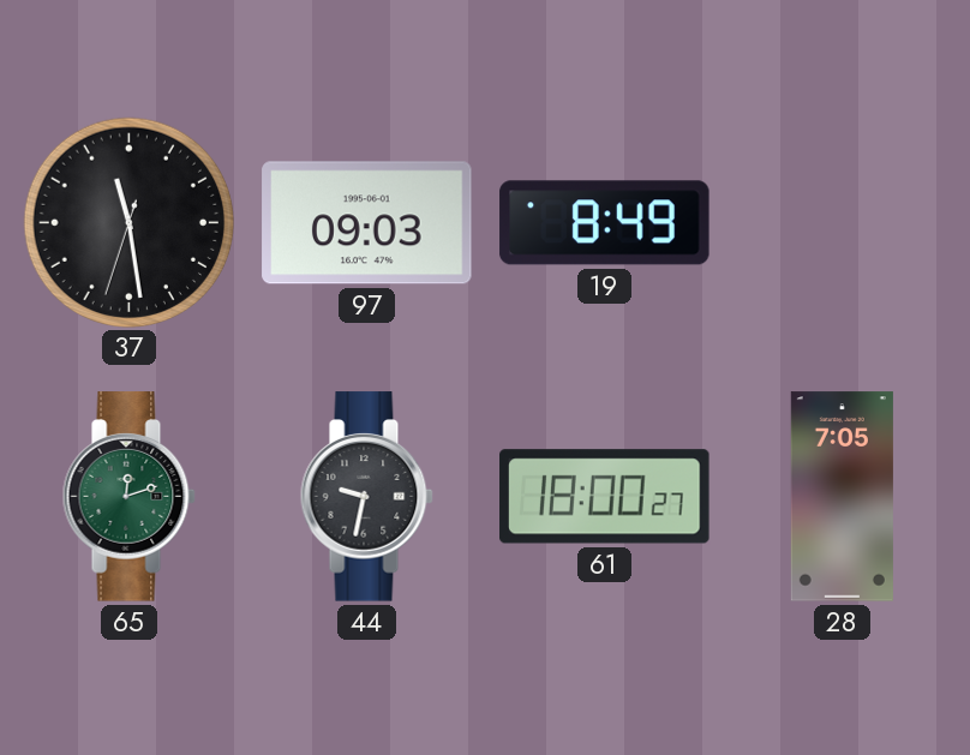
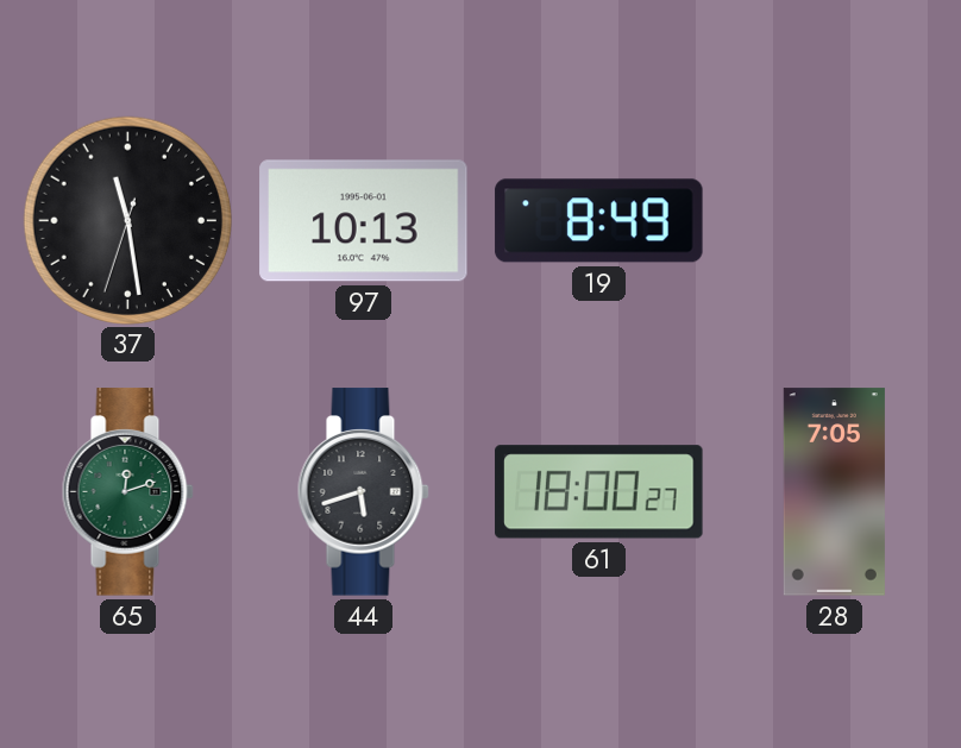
97: 09:03 -> 10:13
44: 9:32 -> 5:42
